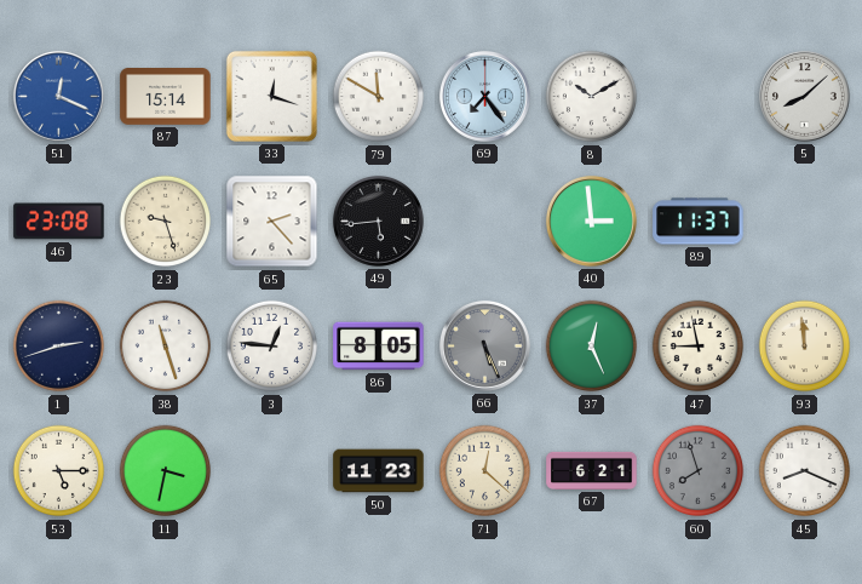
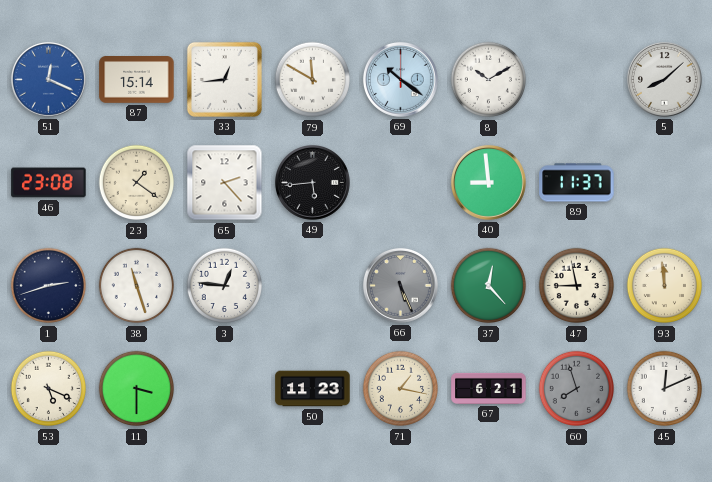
33: 12:18 -> 12:44
69: 7:24 -> 10:21
23: 9:27 -> 1:21
40: 2:59 -> 8:59
86: 8:05 -> none
37: 12:26 -> 12:23
53: 5:15 -> 5:19
11: 3:32 -> 3:30
71: 12:22 -> 1:17
45: 8:19 -> 12:11
